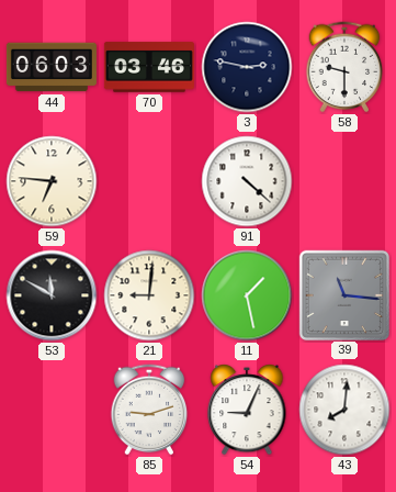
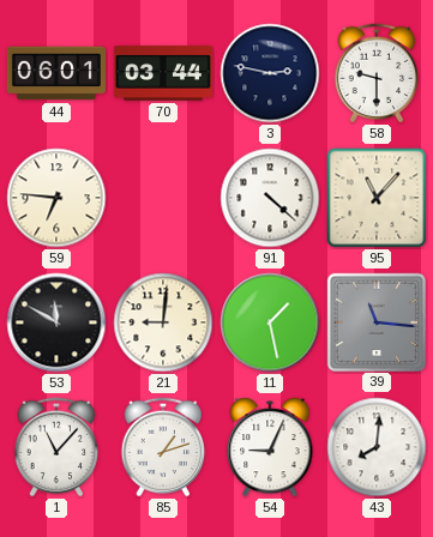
44: 06:03 -> 06:01
70: 03:46 -> 03:44
95: none -> 11:07
1: none -> 11:07
85: 9:12 -> 1:12
